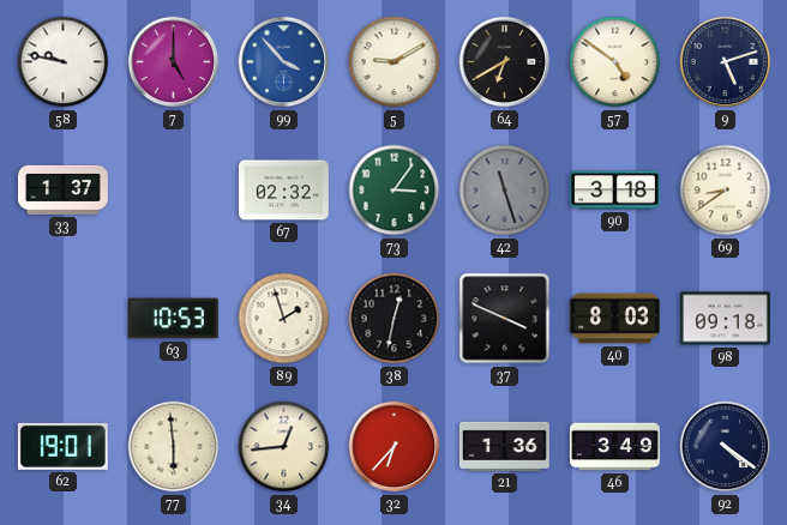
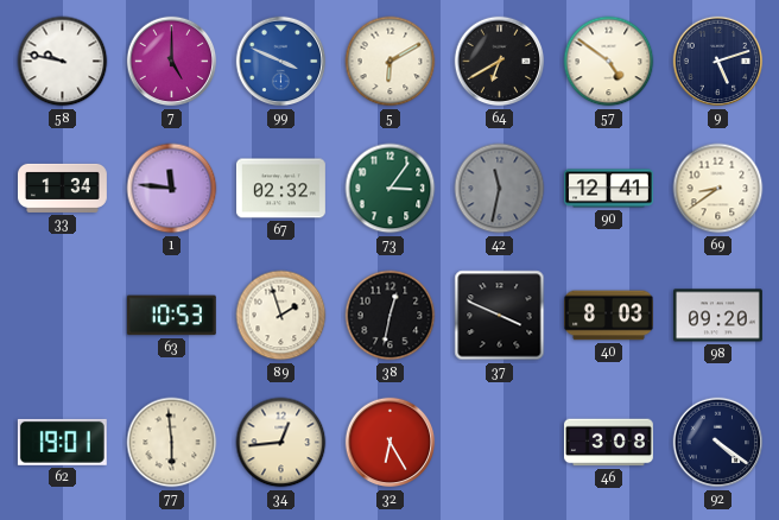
99: 3:53 -> 3:49
5: 9:10 -> 6:10
33: 1:37 -> 1:34
1: none -> 11:46
42: 11:27 -> 11:32
90: 3:18 -> 12:41
98: 09:18 -> 09:20
32: 6:37 -> 6:25
21: 1:36 -> none
46: 3:49 -> 3:08
